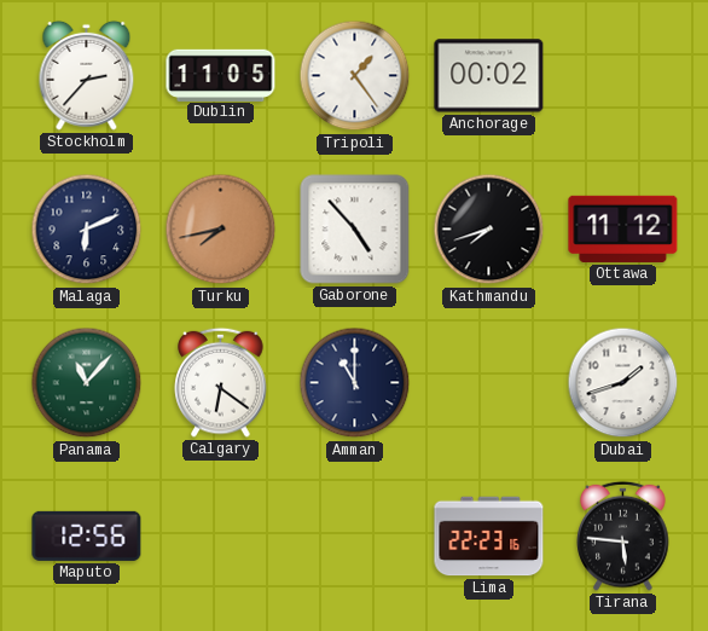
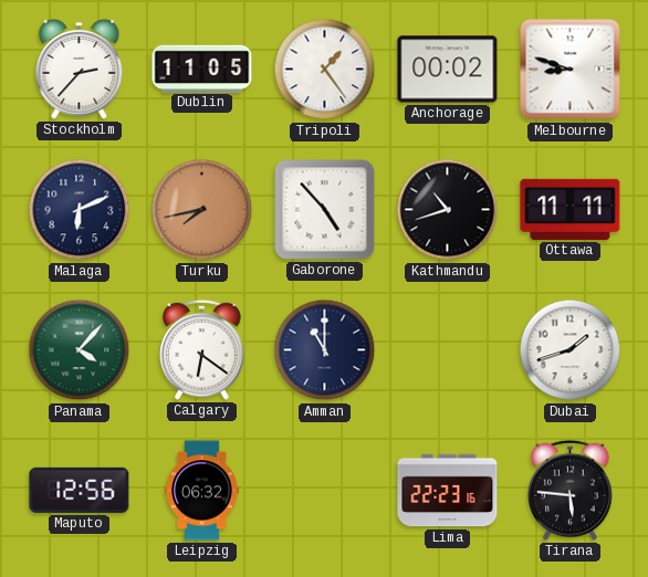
Melbourne: none -> 8:48
Kathmandu: 7:42 -> 10:42
Ottawa: 11:12 -> 11:11
Panama: 11:07 -> 4:07
Leipzig: none -> 06:32
